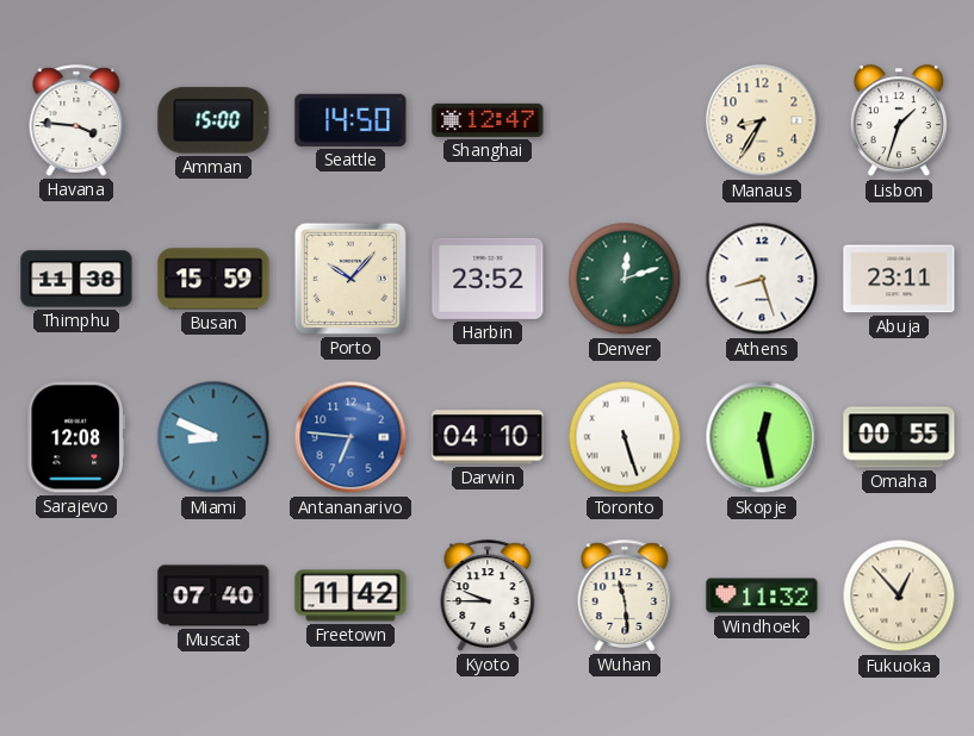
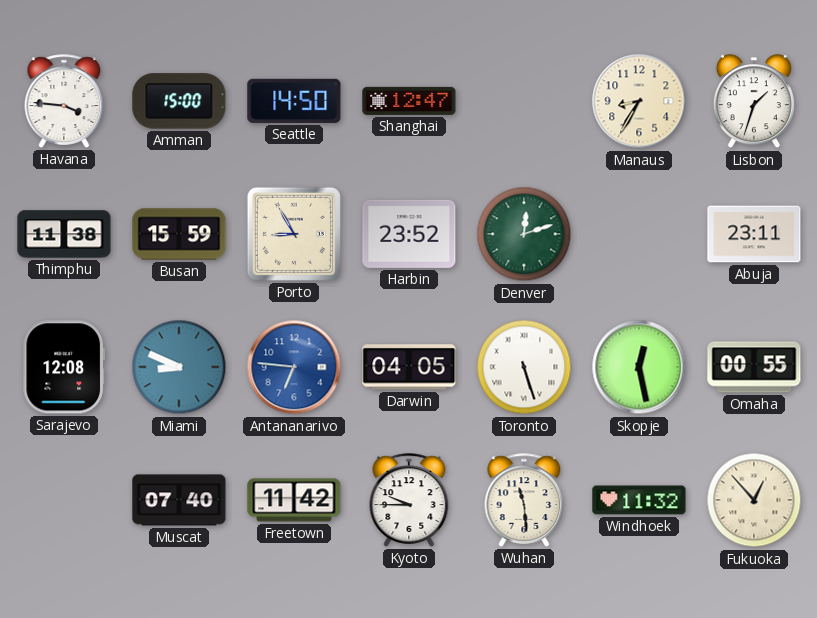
Porto: 10:07 -> 8:55
Athens: 8:27 -> none
Darwin: 04:10 -> 04:05
